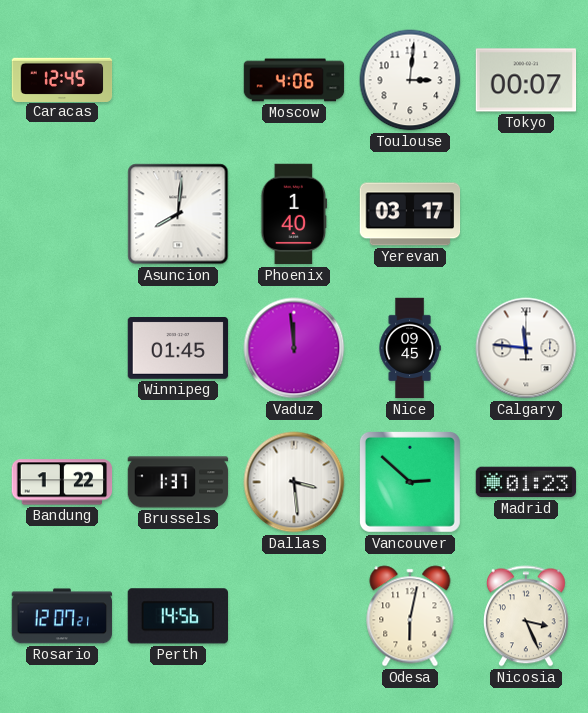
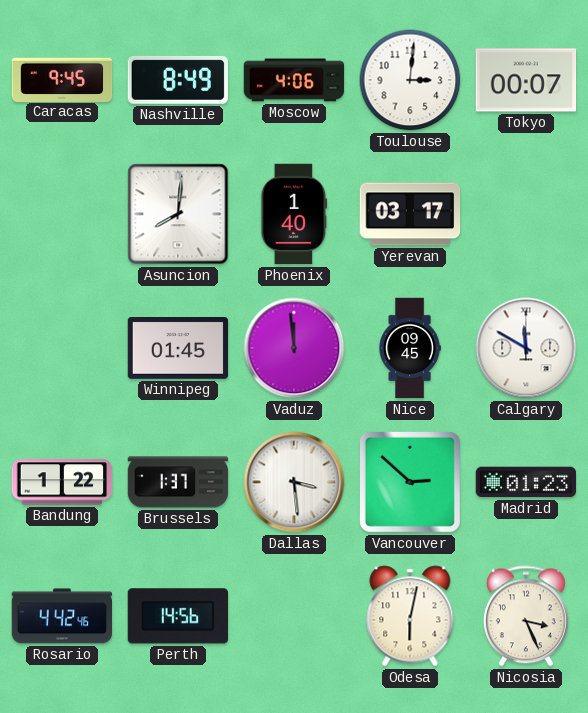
Caracas: 12:45 -> 9:45
Nashville: none -> 8:49
Calgary: 11:46 -> 11:50
Rosario: 12:07 -> 4:42
